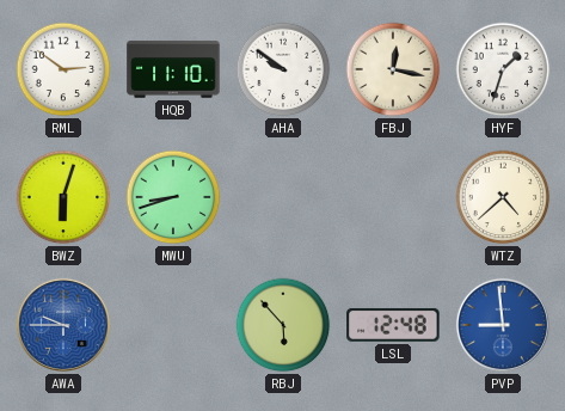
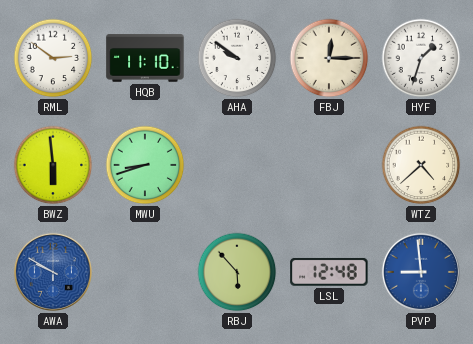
FBJ: 12:17 -> 12:15
BWZ: 6:03 -> 5:59
AWA: 9:45 -> 9:50
